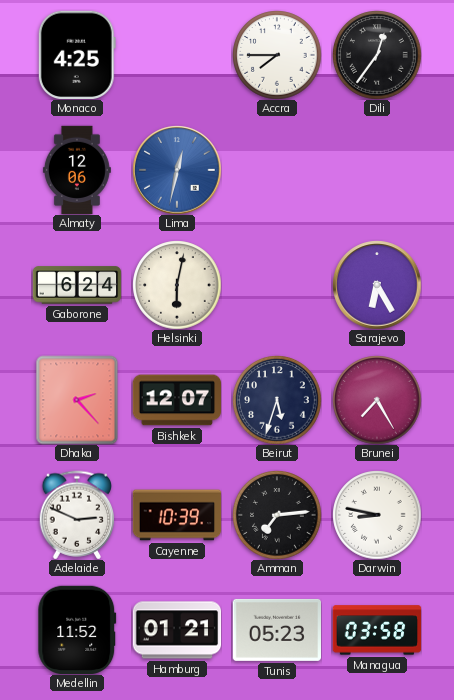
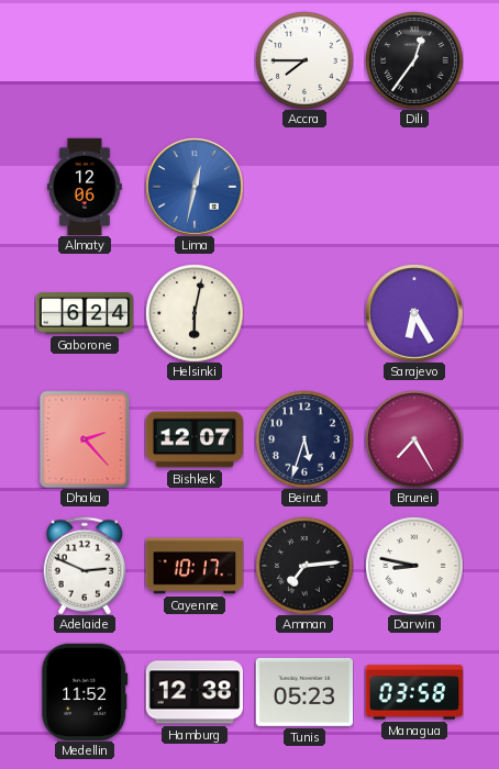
Monaco: 4:25 -> none
Cayenne: 10:39 -> 10:17
Hamburg: 01:21 -> 12:38
